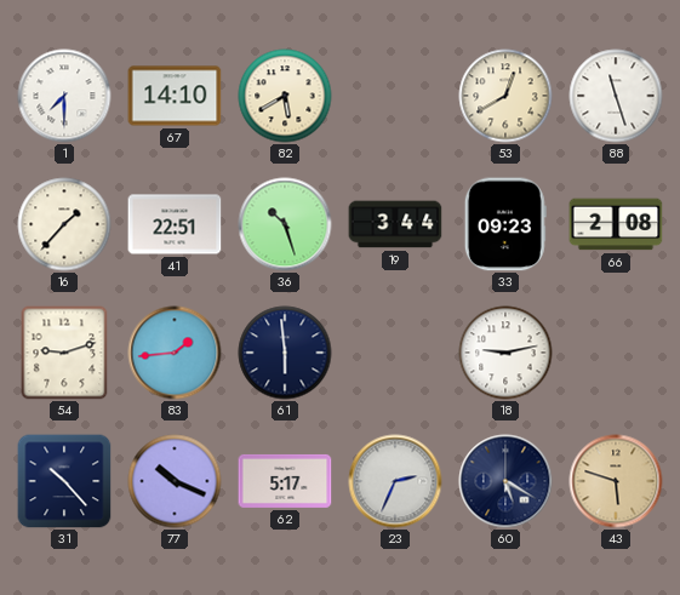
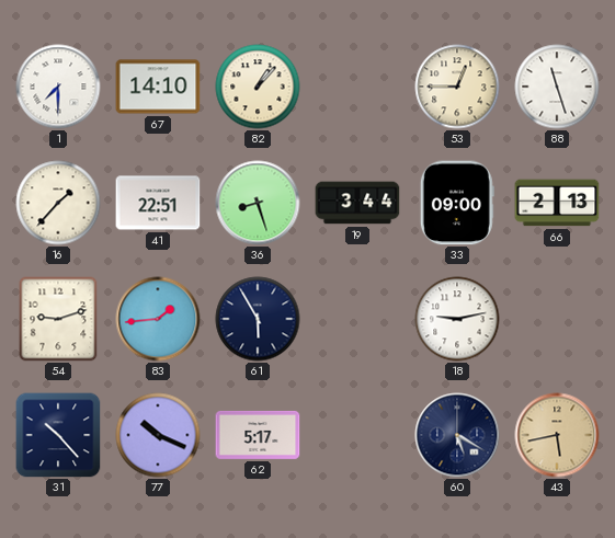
82: 5:40 -> 1:07
53: 12:40 -> 12:45
36: 10:27 -> 8:27
33: 09:23 -> 09:00
66: 2:08 -> 2:13
61: 5:59 -> 5:55
23: 2:34 -> none
43: 5:48 -> 5:43
